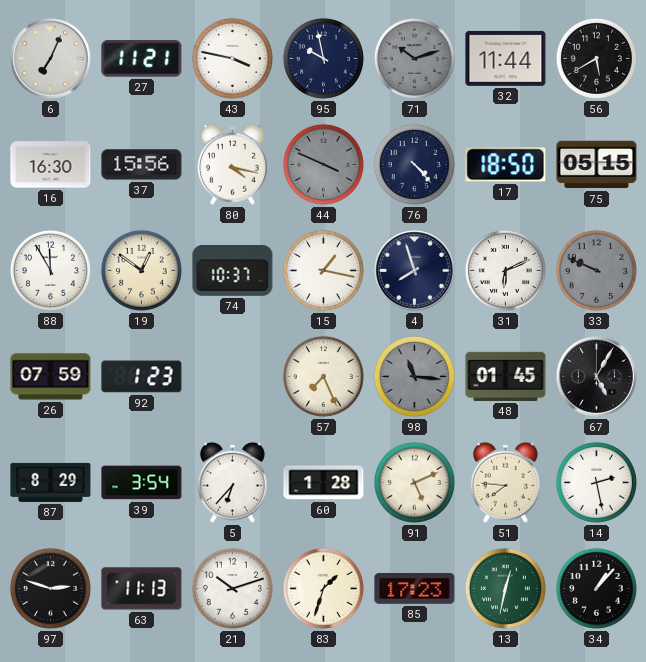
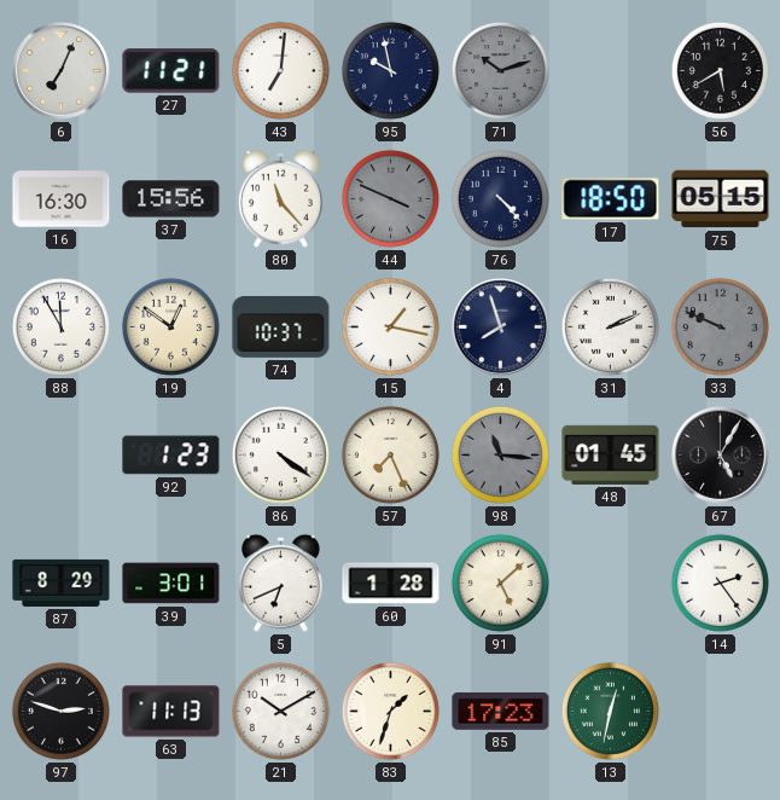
43: 3:47 -> 7:01
32: 11:44 -> none
80: 4:17 -> 11:23
31: 6:11 -> 2:11
26: 07:59 -> none
86: none -> 4:21
39: 3:54 -> 3:01
5: 6:37 -> 6:41
91: 5:11 -> 5:08
51: 7:46 -> none
14: 2:28 -> 2:24
21: 10:12 -> 10:10
34: 1:07 -> none
